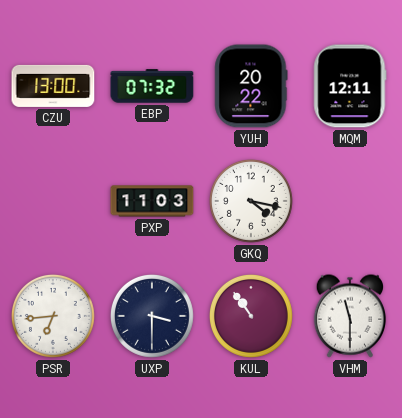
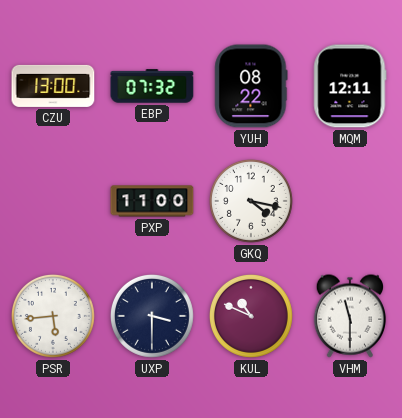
YUH: 20:22 -> 08:22
PXP: 11:03 -> 11:00
PSR: 6:44 -> 5:44
KUL: 10:54 -> 10:49
